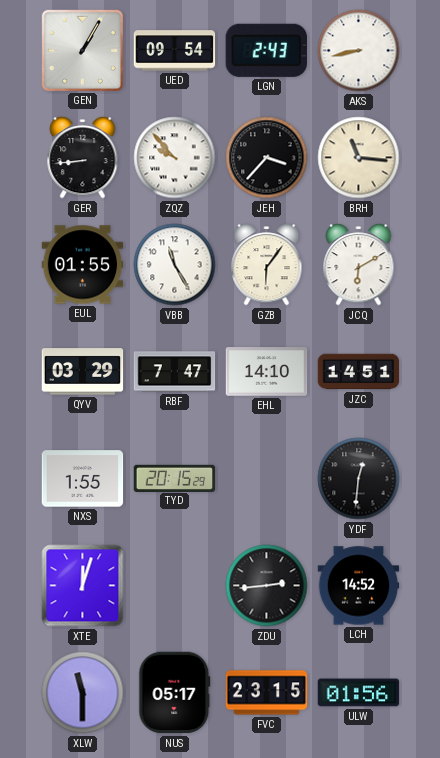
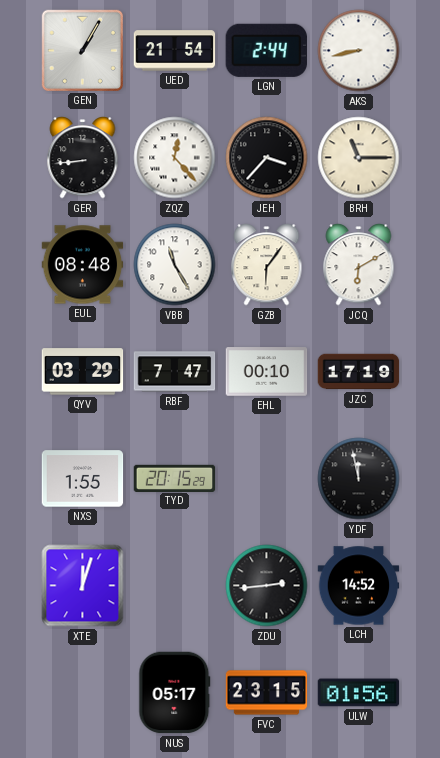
UED: 09:54 -> 21:54
LGN: 2:43 -> 2:44
ZQZ: 9:53 -> 12:23
BRH: 11:16 -> 11:15
EUL: 01:55 -> 08:48
EHL: 14:10 -> 00:10
JZC: 14:51 -> 17:19
YDF: 12:31 -> 11:58
XLW: 11:30 -> none
